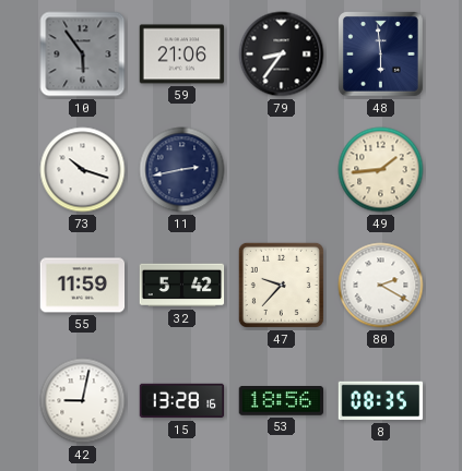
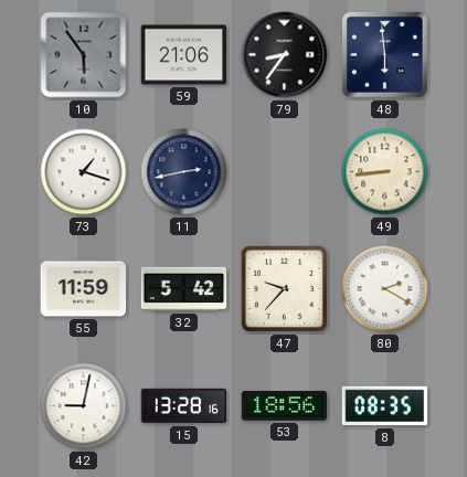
73: 10:18 -> 1:18
49: 1:44 -> 8:44
